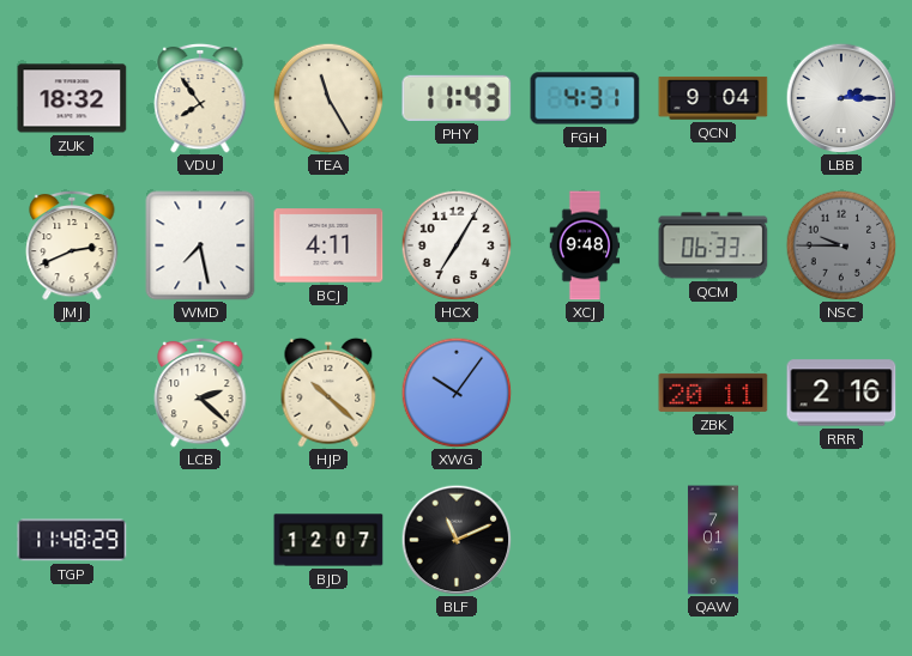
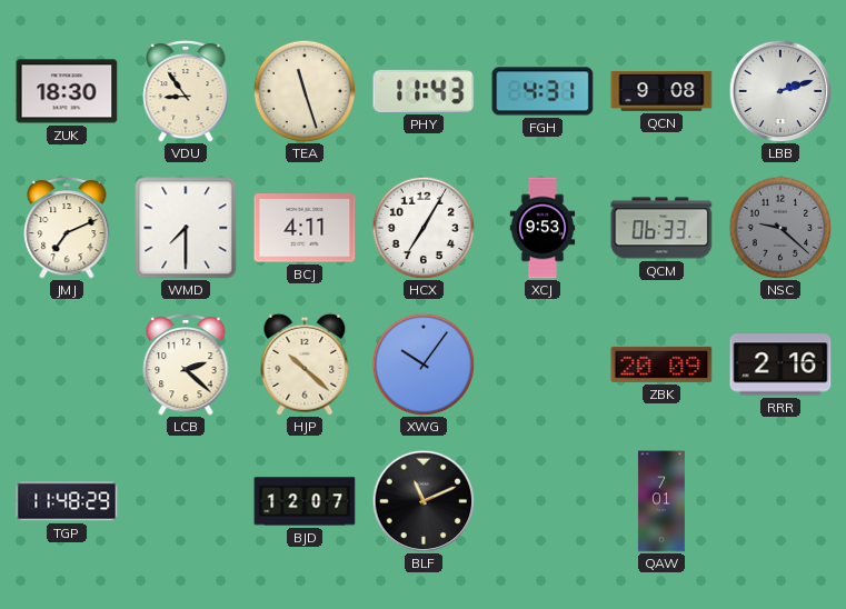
ZUK: 18:32 -> 18:30
VDU: 7:54 -> 8:54
TEA: 11:25 -> 11:27
QCN: 9:04 -> 9:08
LBB: 2:15 -> 2:12
JMJ: 2:41 -> 7:11
WMD: 7:28 -> 7:30
XCJ: 9:48 -> 9:53
NSC: 9:45 -> 9:22
ZBK: 20:11 -> 20:09
